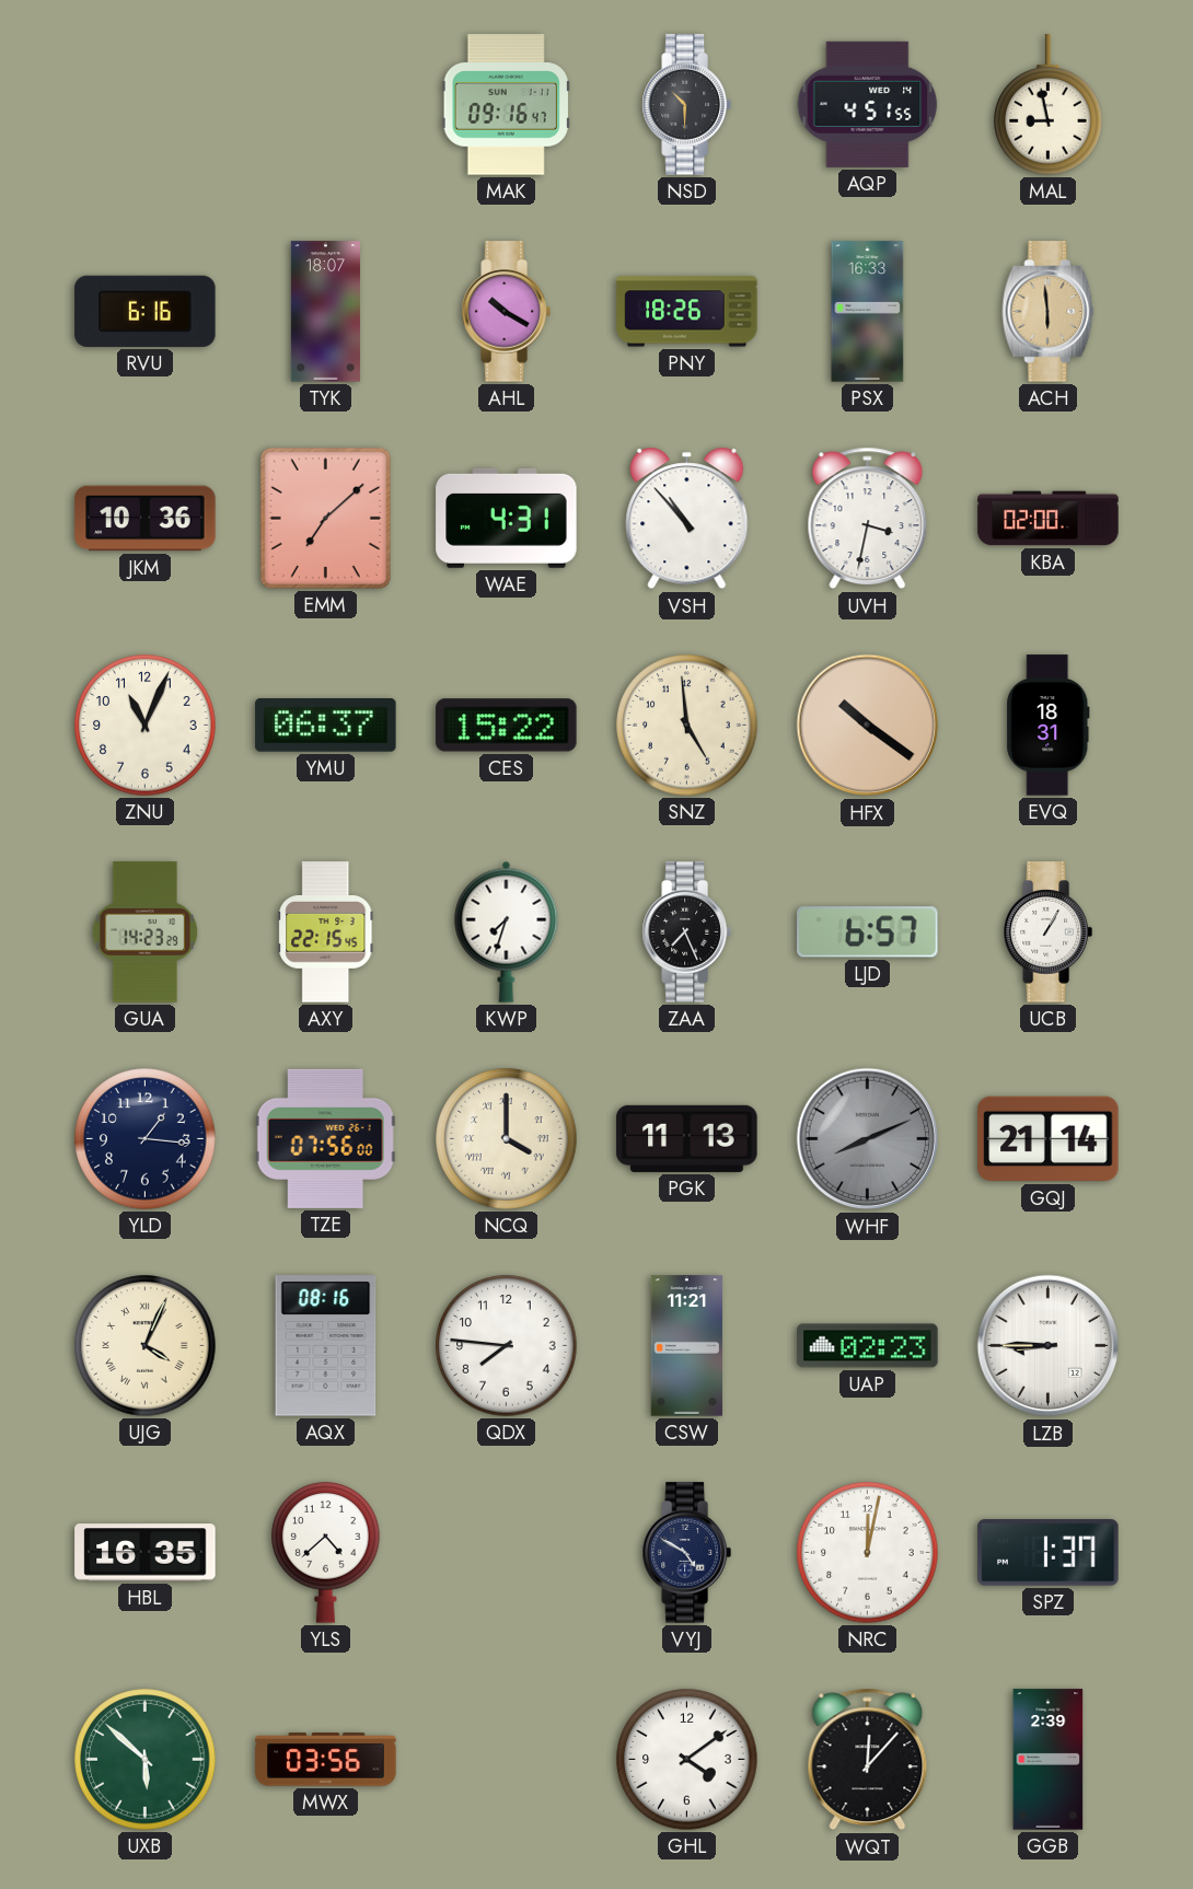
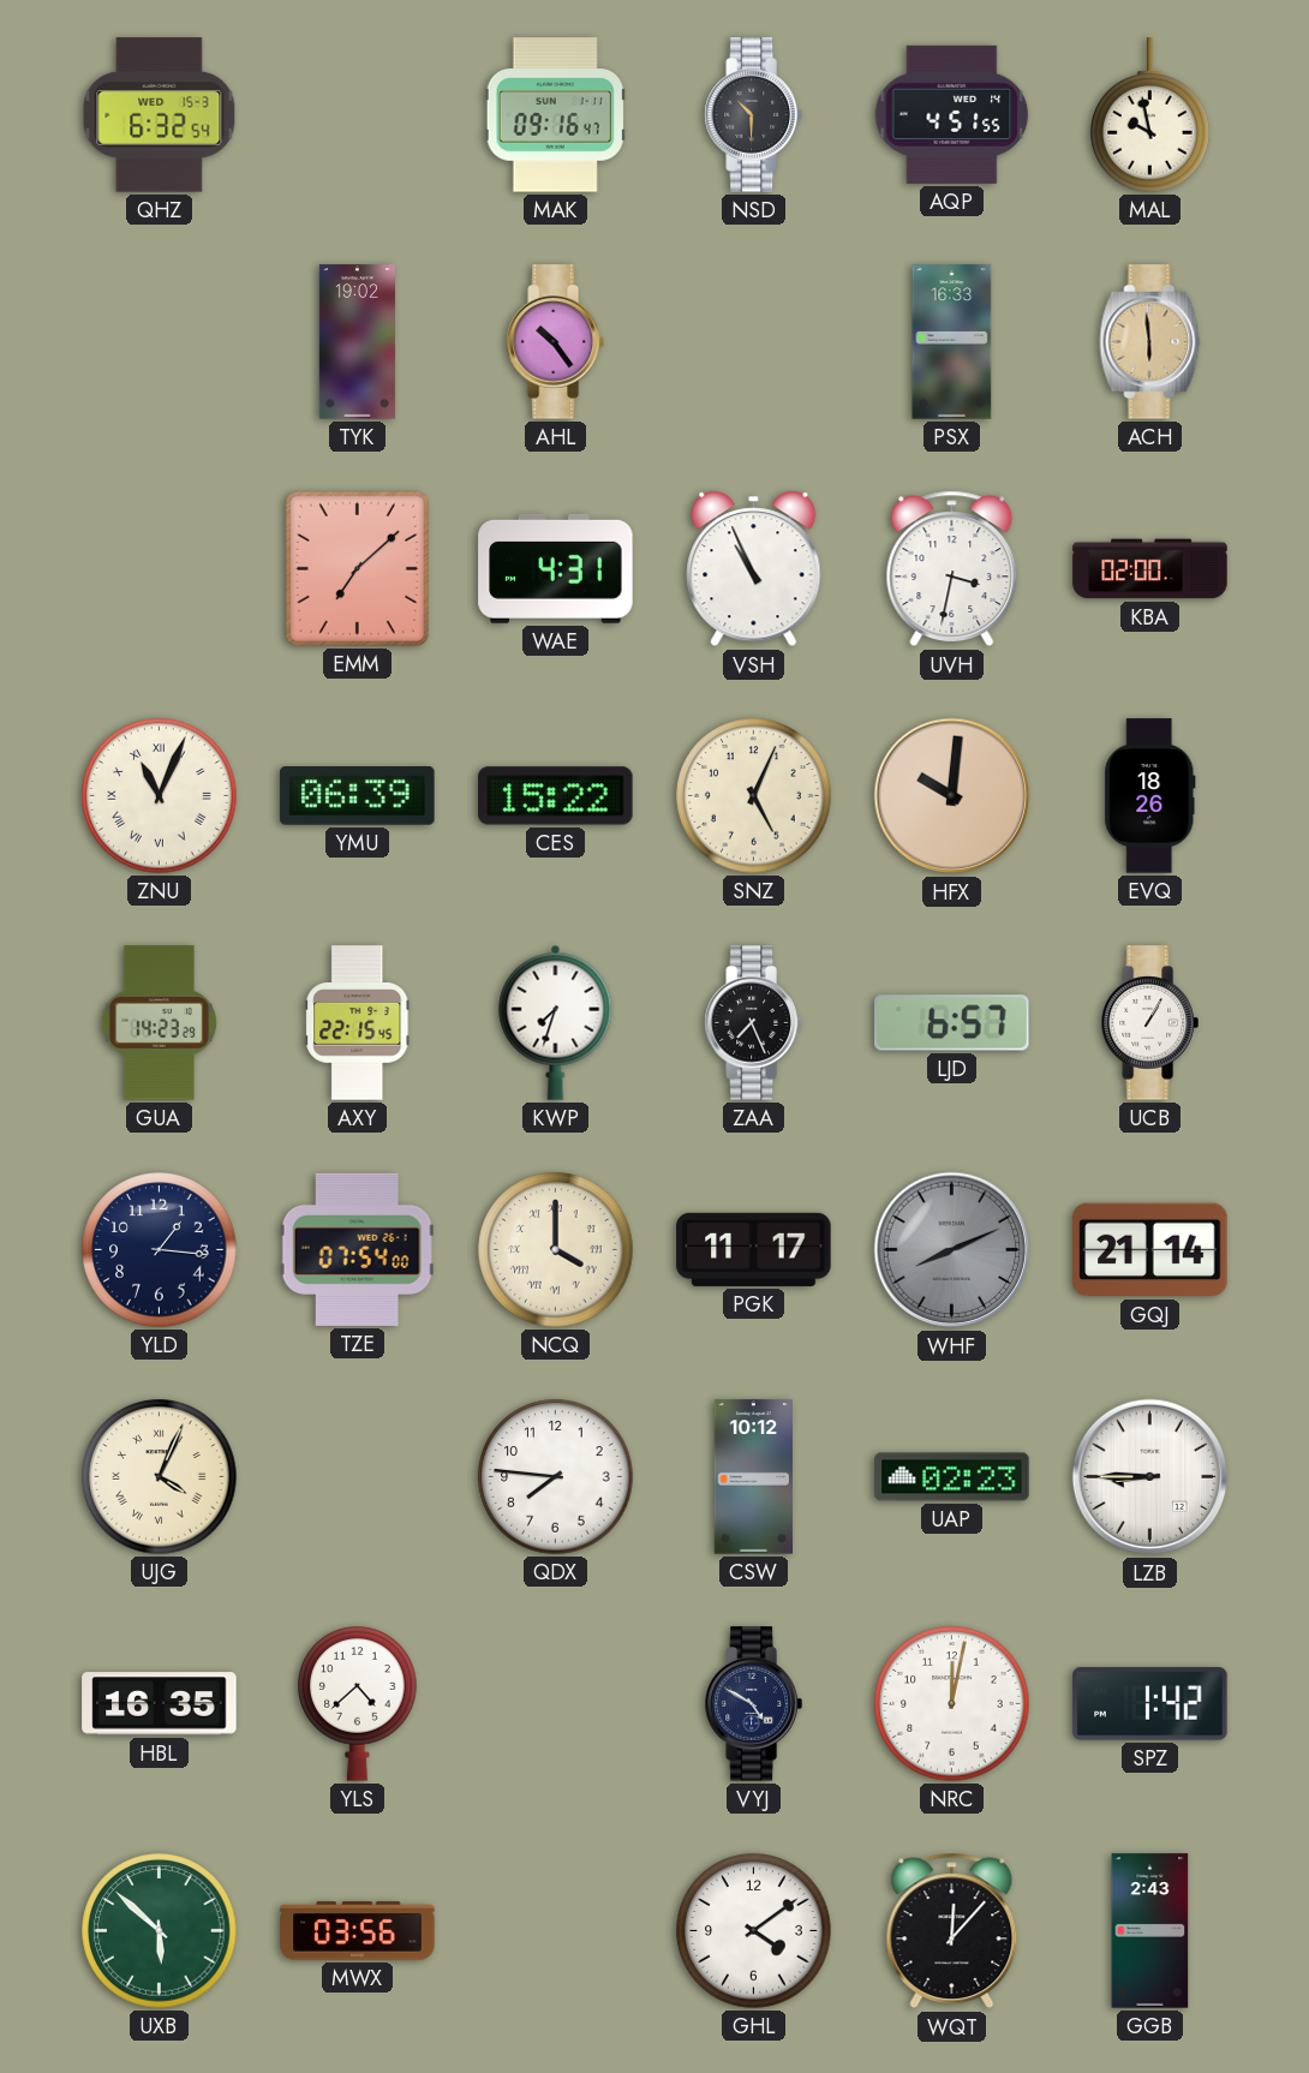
QHZ: none -> 6:32
MAL: 8:58 -> 9:58
RVU: 6:16 -> none
TYK: 18:07 -> 19:02
AHL: 10:20 -> 10:24
PNY: 18:26 -> none
JKM: 10:36 -> none
VSH: 10:53 -> 10:56
ZNU numerals: Arabic -> Roman
YMU: 06:37 -> 06:39
SNZ: 4:59 -> 5:04
HFX: 10:21 -> 10:01
EVQ: 18:31 -> 18:26
TZE: 07:56 -> 07:54
PGK: 11:13 -> 11:17
AQX: 08:16 -> none
CSW: 11:21 -> 10:12
SPZ: 1:37 -> 1:42
GGB: 2:39 -> 2:43
